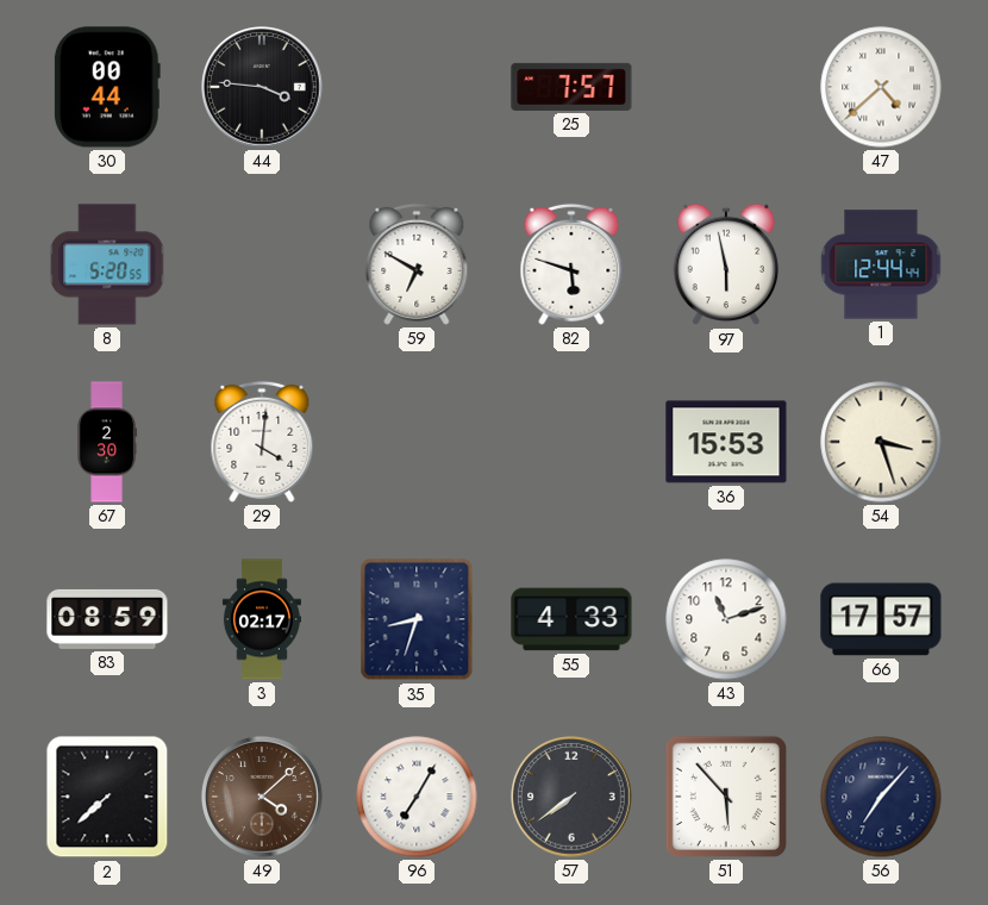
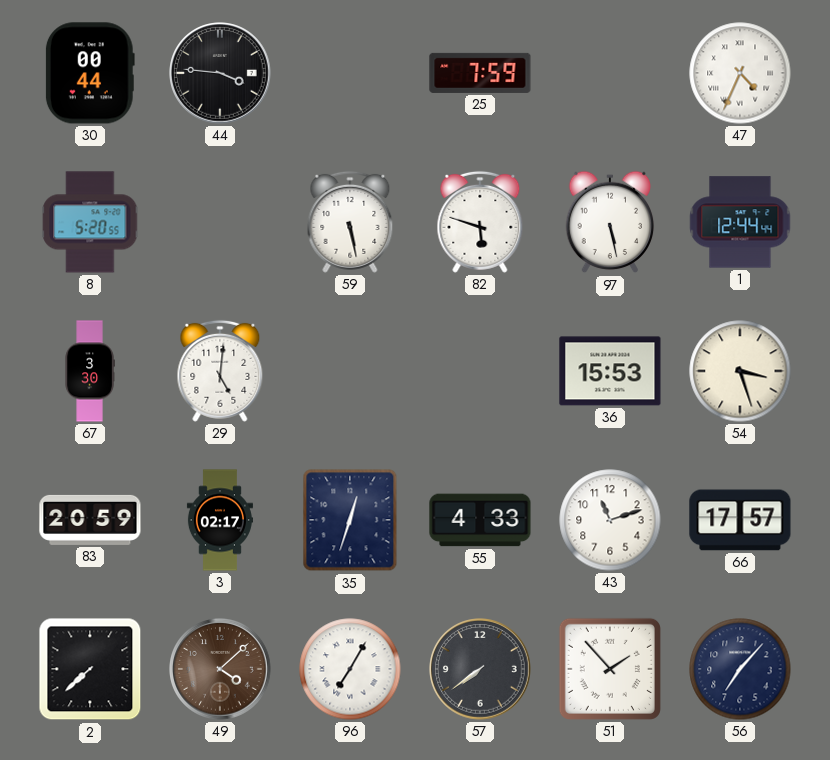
25: 7:57 -> 7:59
47: 4:38 -> 4:34
59: 6:50 -> 5:28
97: 5:58 -> 5:28
67: 2:30 -> 3:30
29: 4:01 -> 5:01
83: 08:59 -> 20:59
35: 8:33 -> 12:33
51: 5:53 -> 1:53
